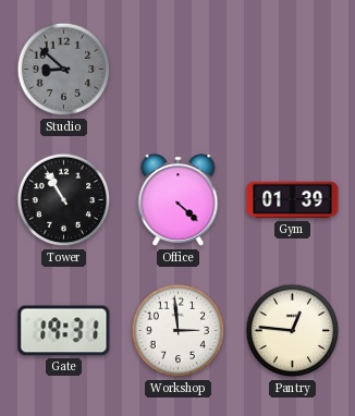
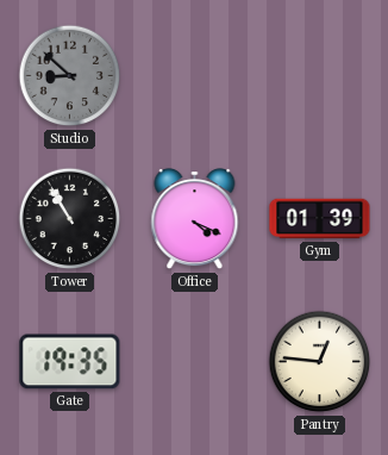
Office: 4:22 -> 4:19
Gate: 19:31 -> 19:35
Workshop: 2:59 -> none
